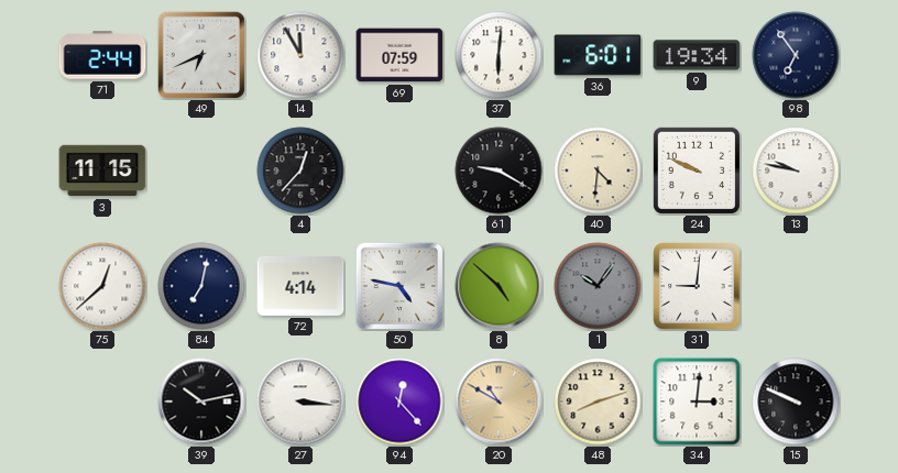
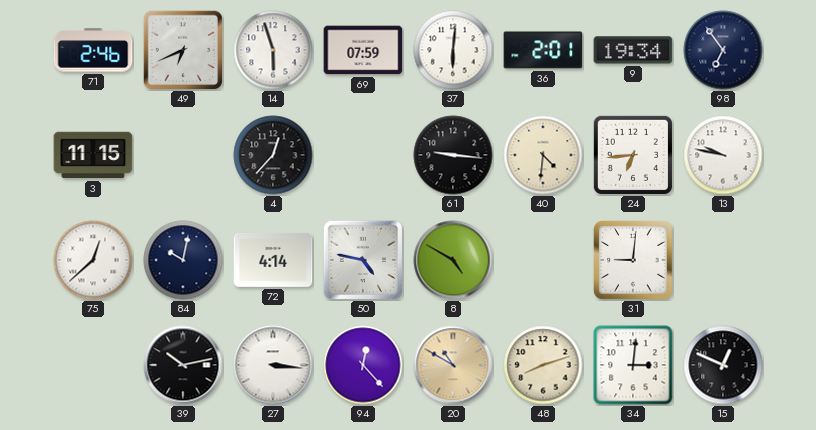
71: 2:44 -> 2:46
14: 11:55 -> 5:57
36: 6:01 -> 2:01
61: 9:20 -> 9:16
24: 9:49 -> 6:44
84: 7:02 -> 10:02
8: 4:52 -> 4:50
1: 10:06 -> none
15: 9:49 -> 12:49
